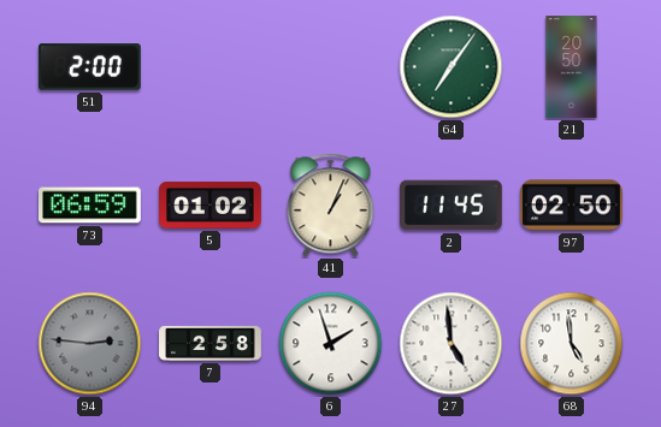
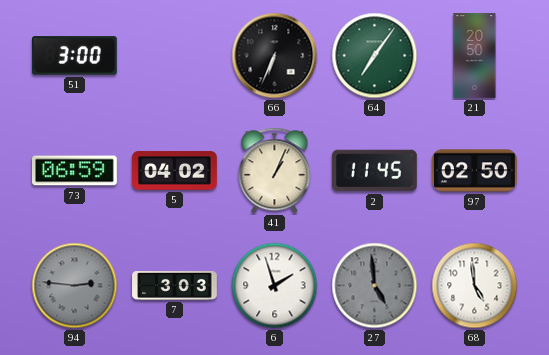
51: 2:00 -> 3:00
66: none -> 6:34
5: 01:02 -> 04:02
7: 2:58 -> 3:03
27 dial: white -> grey
